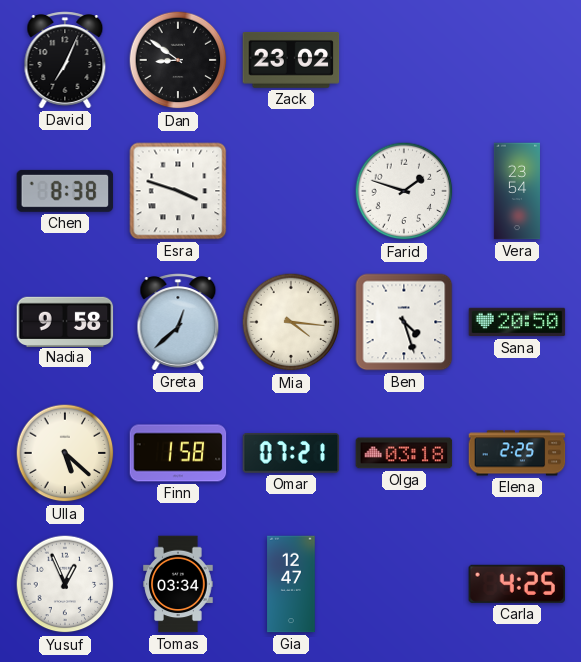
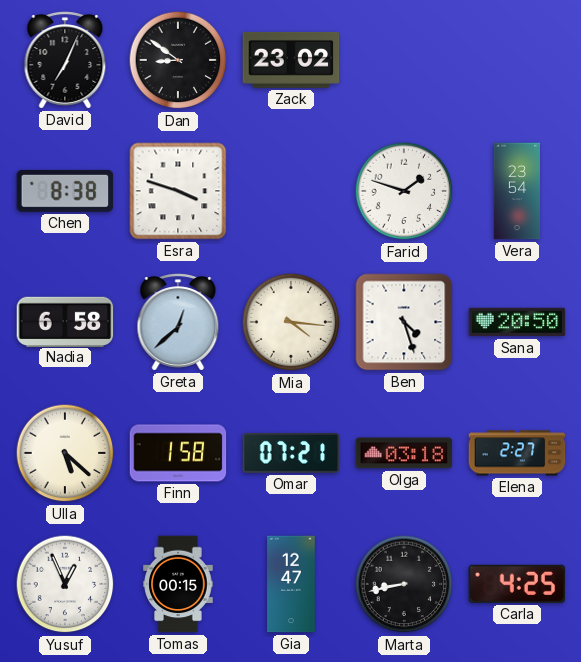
Nadia: 9:58 -> 6:58
Elena: 2:25 -> 2:27
Tomas: 03:34 -> 00:15
Marta: none -> 8:43
